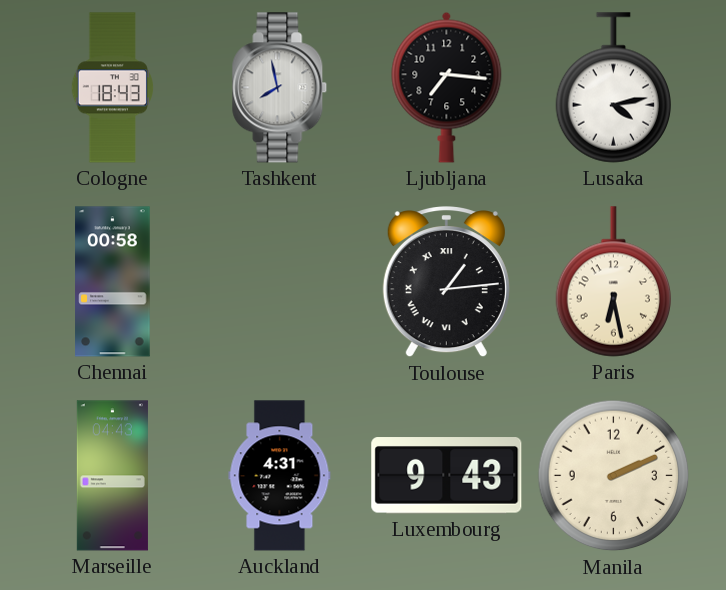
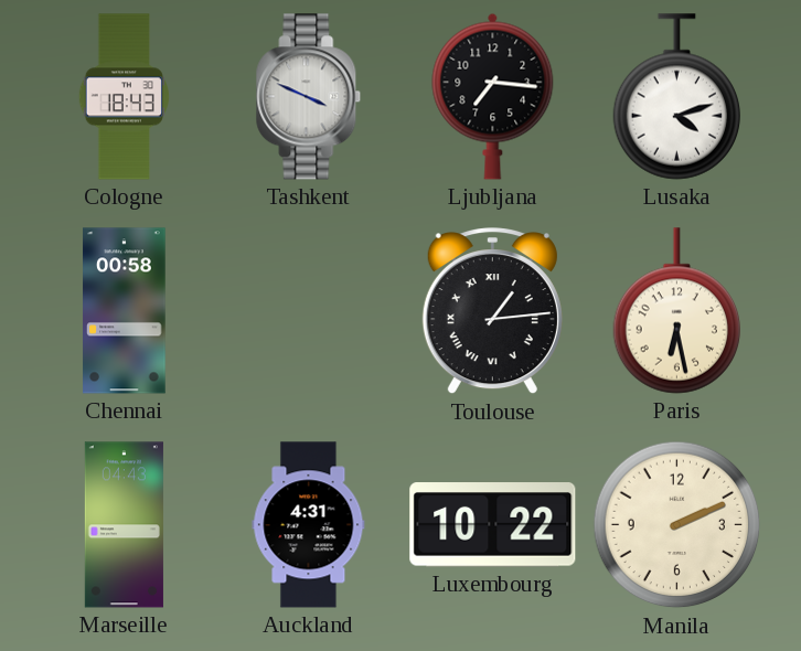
Tashkent: 7:58 -> 3:49
Lusaka: 4:13 -> 4:12
Luxembourg: 9:43 -> 10:22
